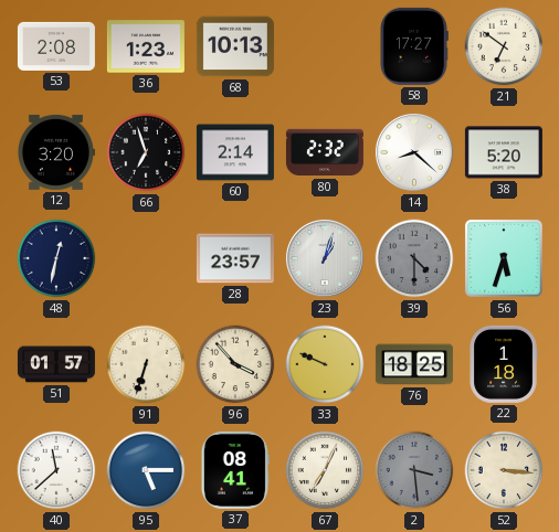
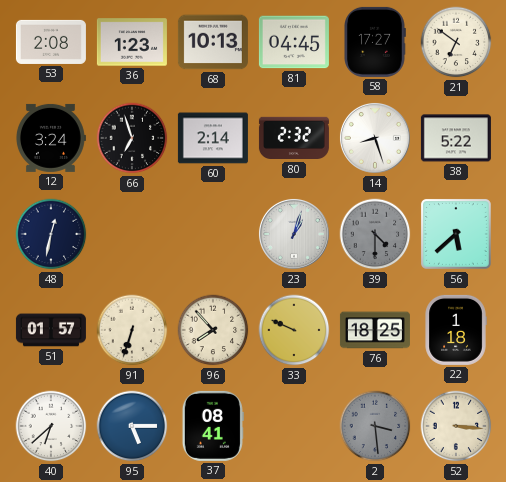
81: none -> 04:45
12: 3:20 -> 3:24
14: 8:22 -> 8:27
38: 5:20 -> 5:22
28: 23:57 -> none
56: 5:33 -> 5:38
96: 3:53 -> 7:53
40: 11:38 -> 6:38
67: 7:04 -> none
